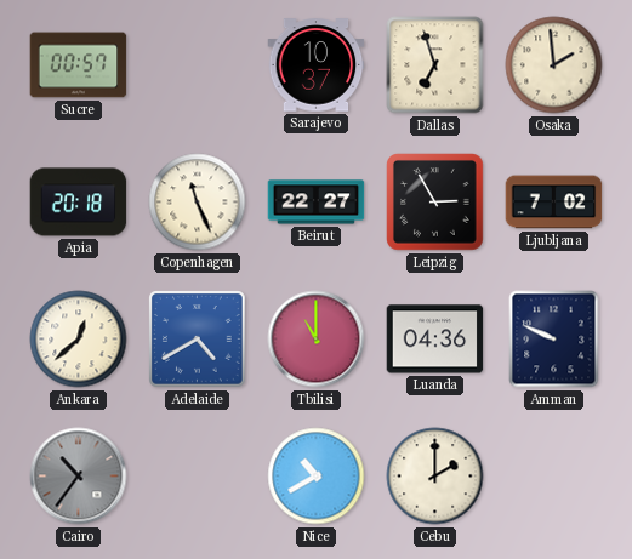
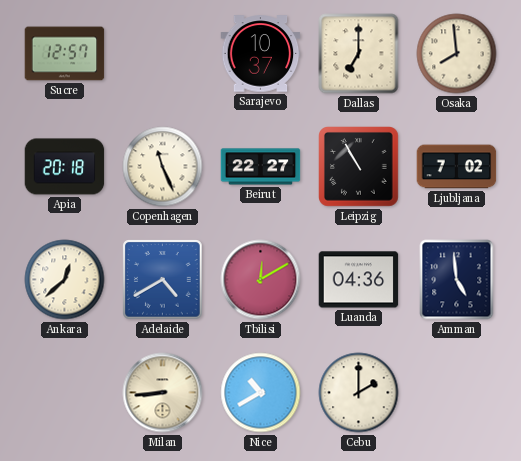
Sucre: 00:57 -> 12:57
Dallas: 6:57 -> 7:00
Osaka: 1:59 -> 7:59
Leipzig: 2:55 -> 10:55
Tbilisi: 11:00 -> 12:10
Amman: 9:49 -> 4:59
Cairo: 10:36 -> none
Milan: none -> 8:44
